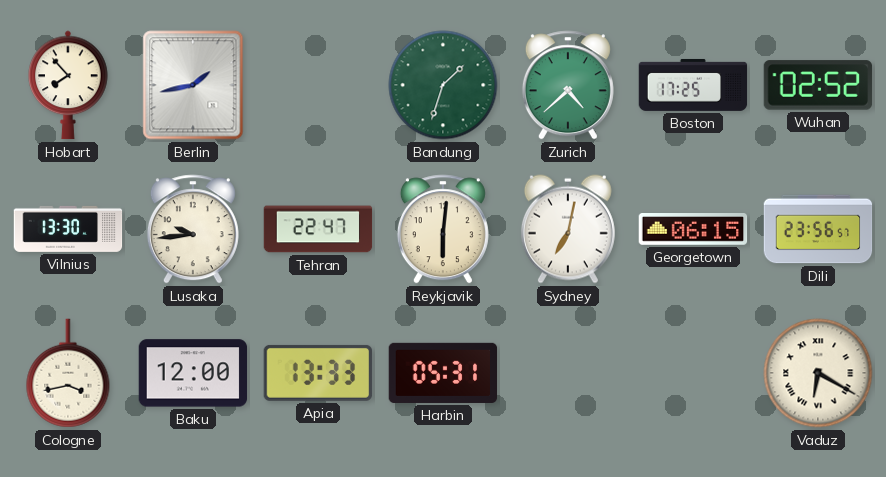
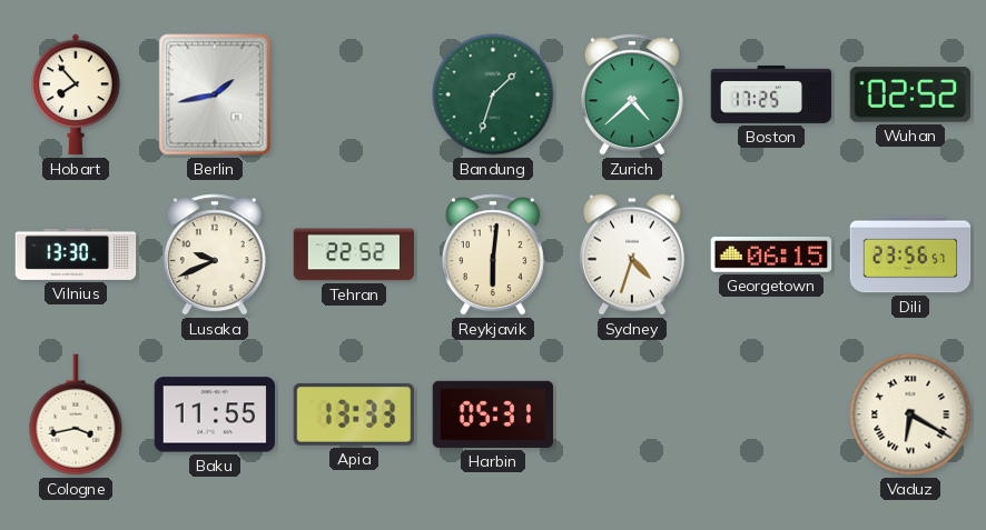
Lusaka: 9:44 -> 9:41
Tehran: 22:47 -> 22:52
Sydney: 7:02 -> 4:33
Baku: 12:00 -> 11:55
